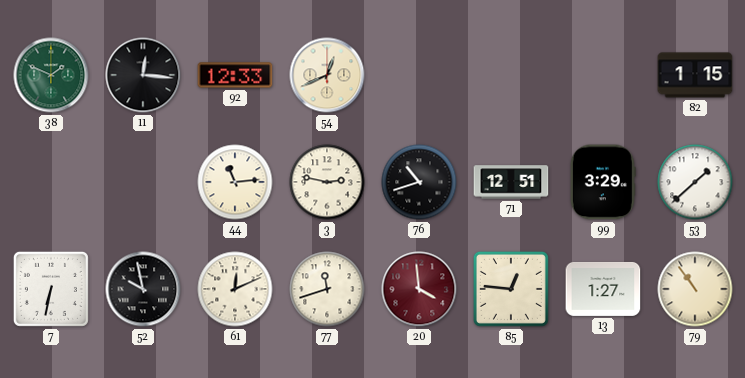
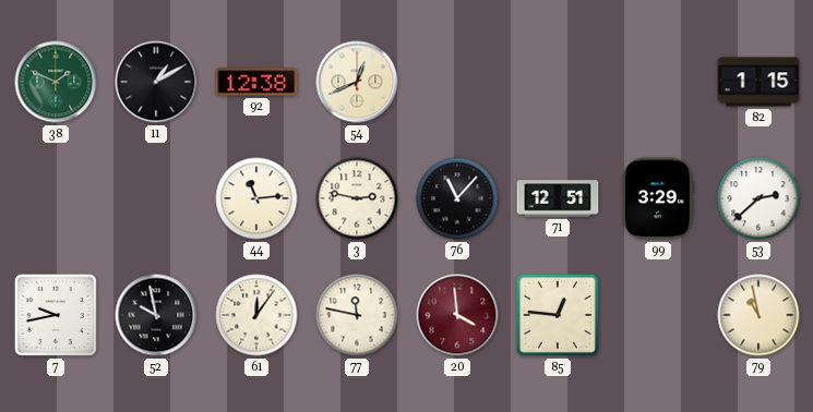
11: 12:16 -> 1:10
92: 12:33 -> 12:38
76: 10:42 -> 11:07
53: 1:38 -> 2:38
7: 6:32 -> 9:43
61: 12:11 -> 12:06
77: 11:42 -> 11:47
13: 1:27 -> none
79: 10:54 -> 10:58
